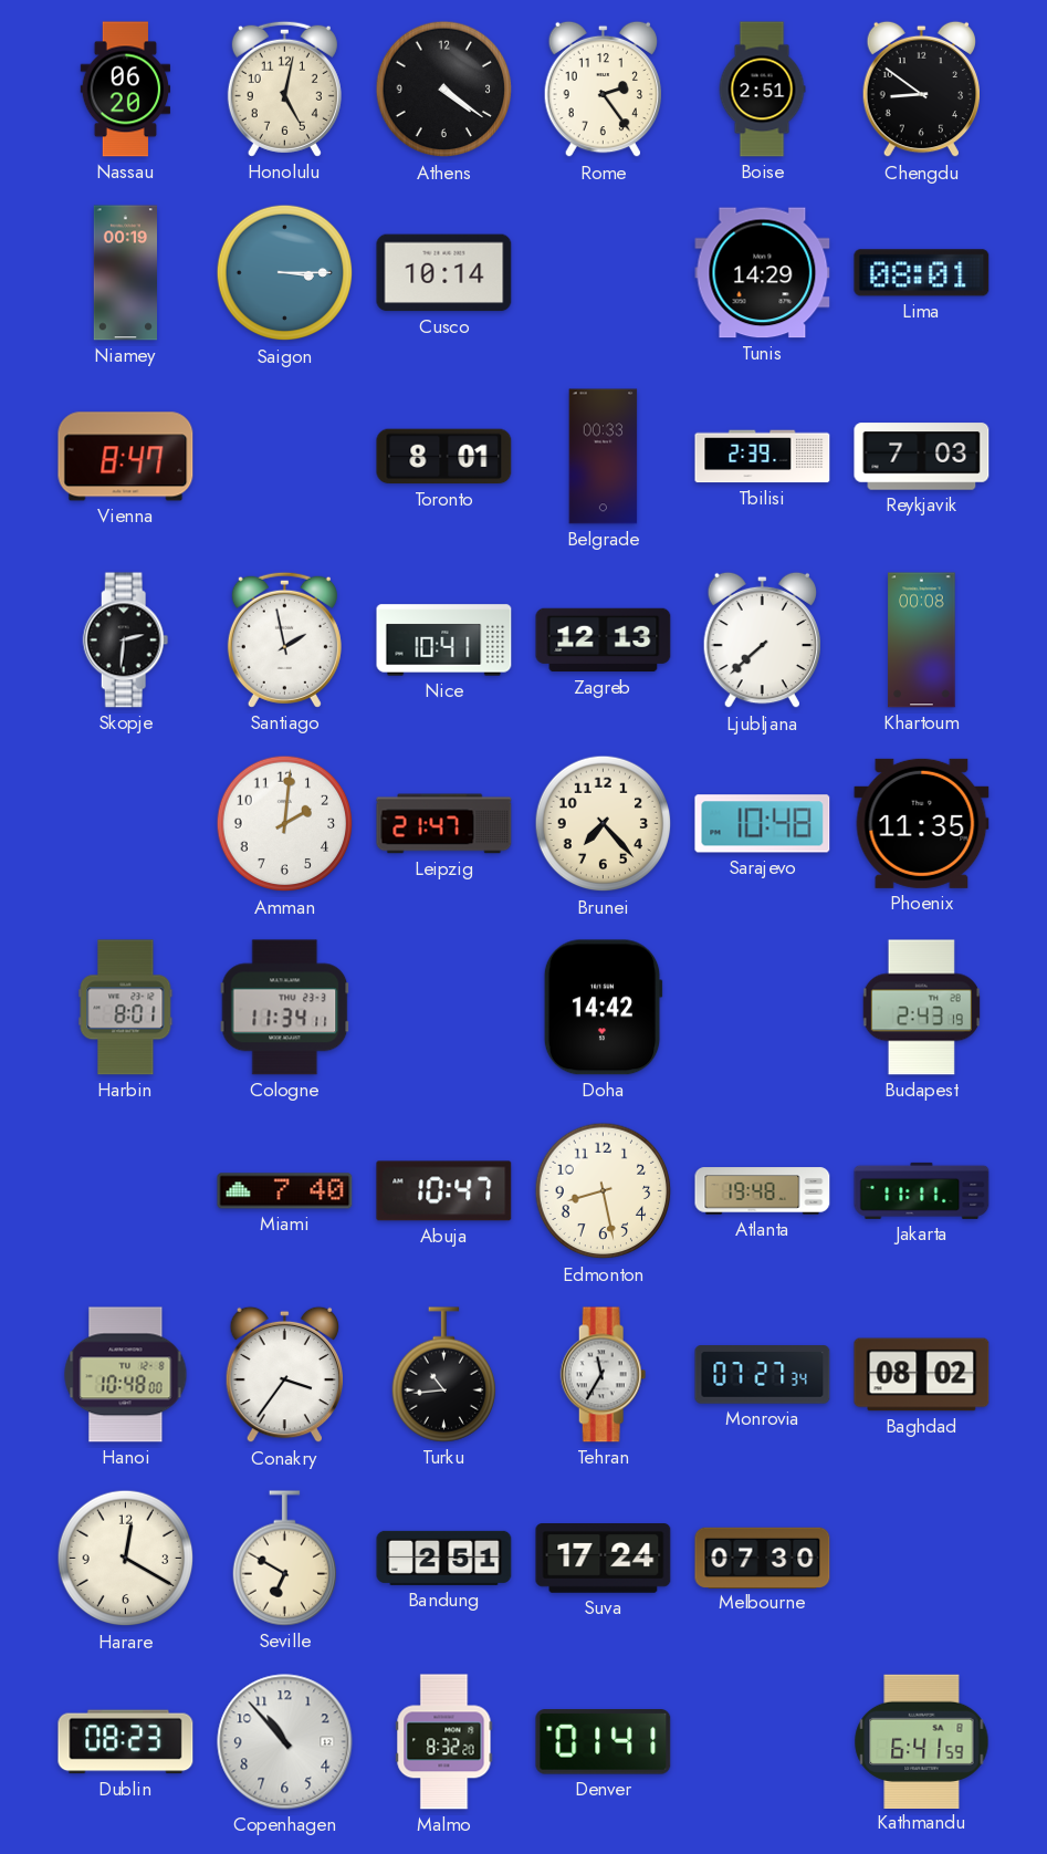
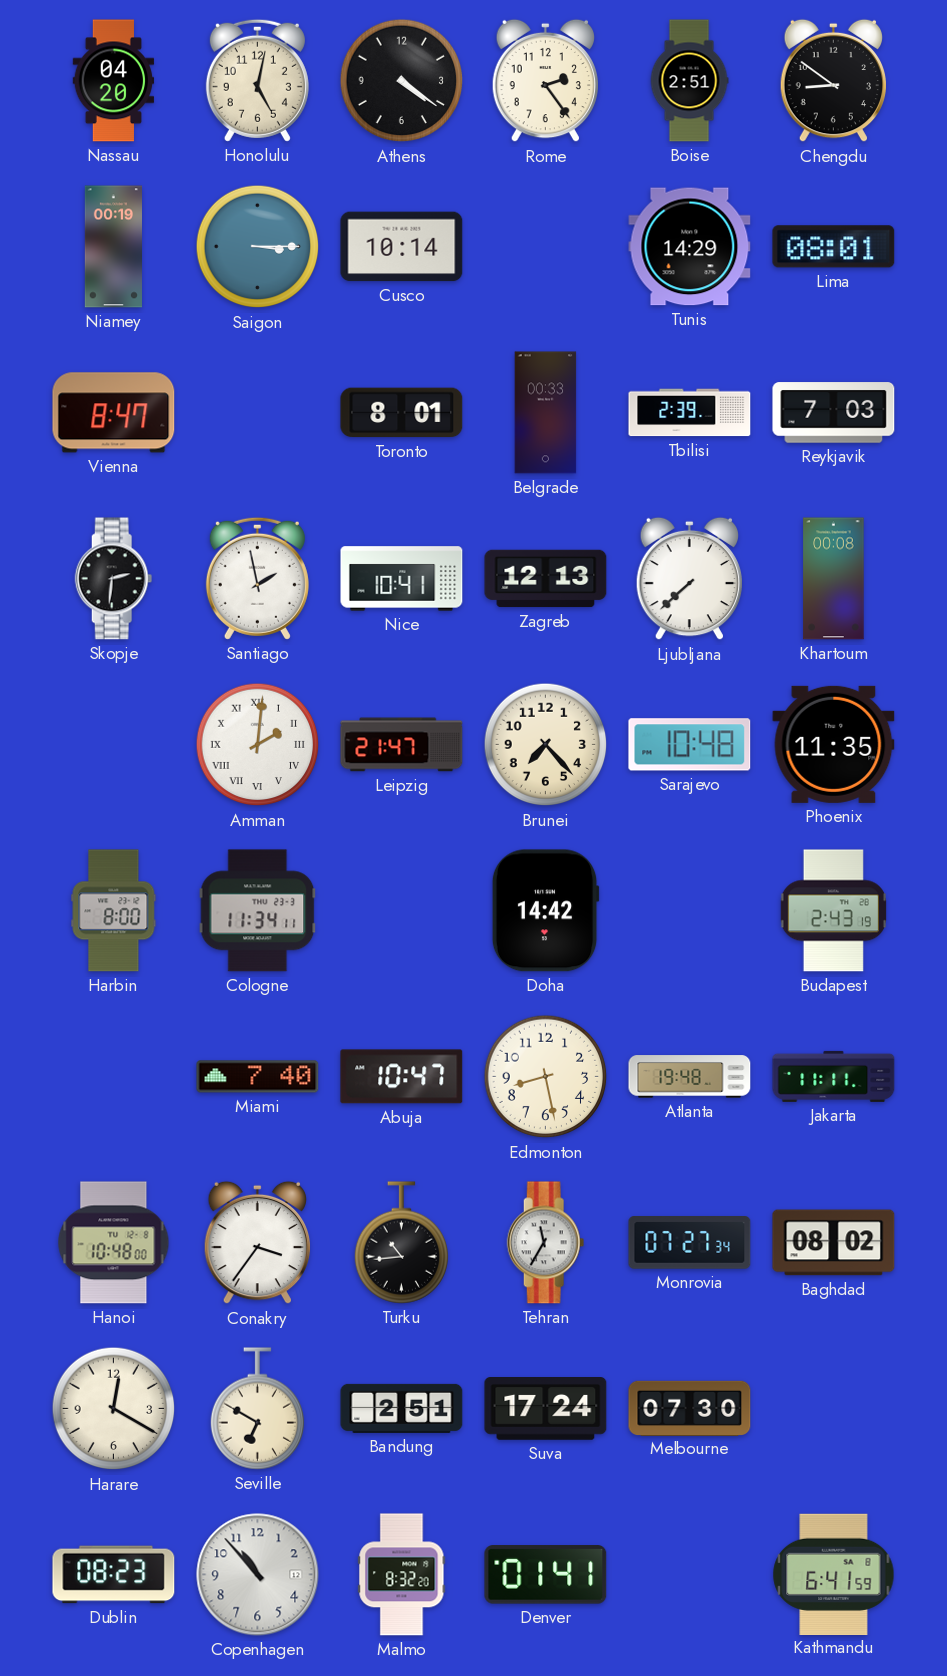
Nassau: 06:20 -> 04:20
Amman numerals: Arabic -> Roman
Harbin: 8:01 -> 8:00
